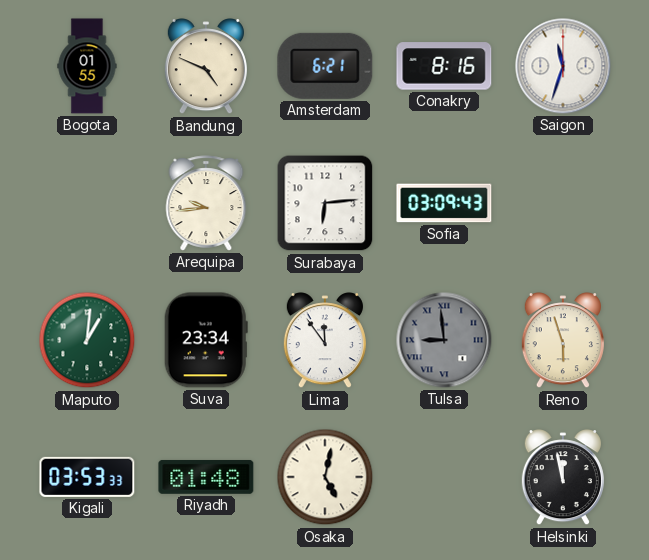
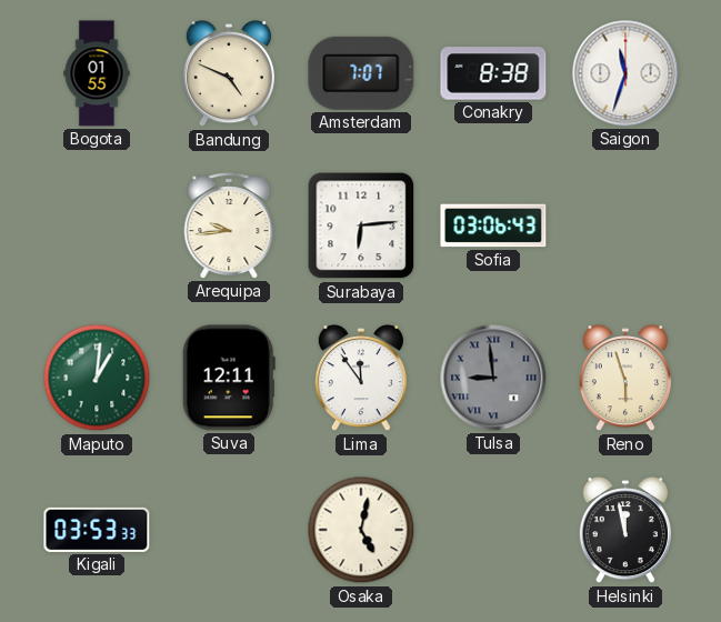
Amsterdam: 6:21 -> 7:07
Conakry: 8:16 -> 8:38
Sofia: 03:09 -> 03:06
Suva: 23:34 -> 12:11
Riyadh: 01:48 -> none
